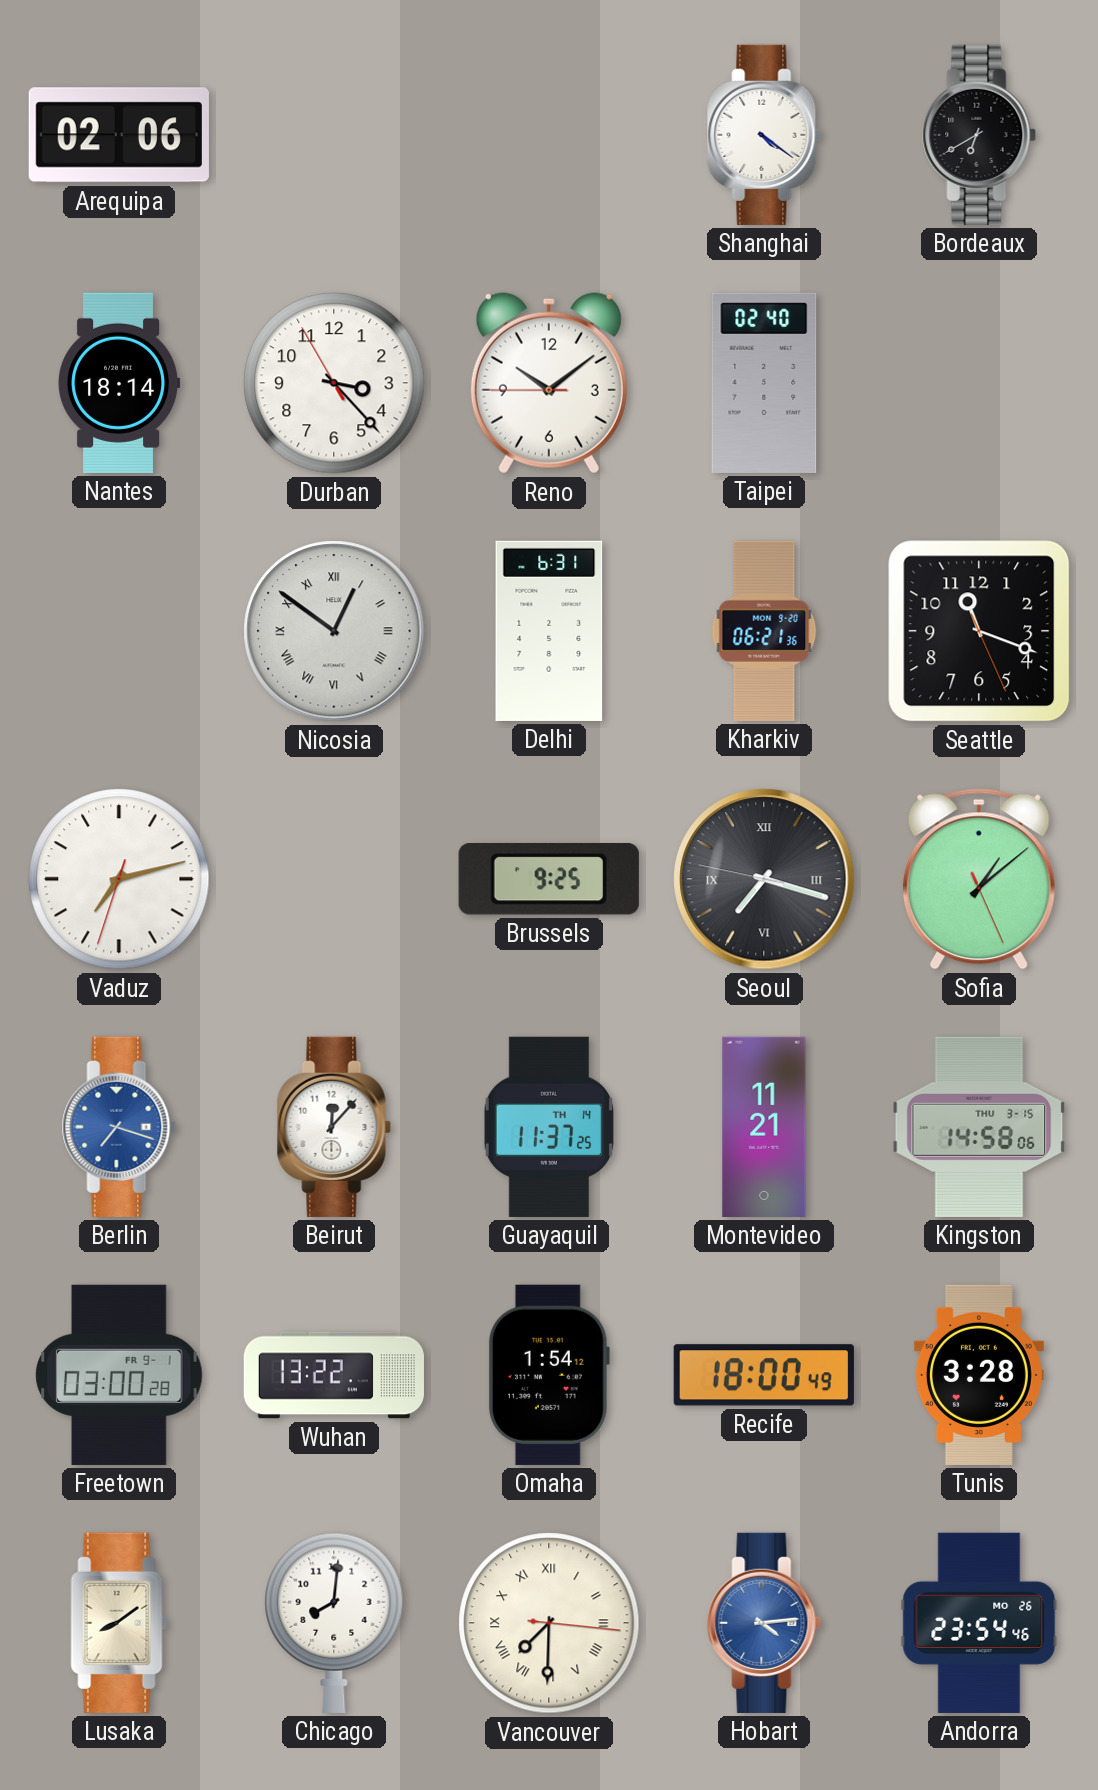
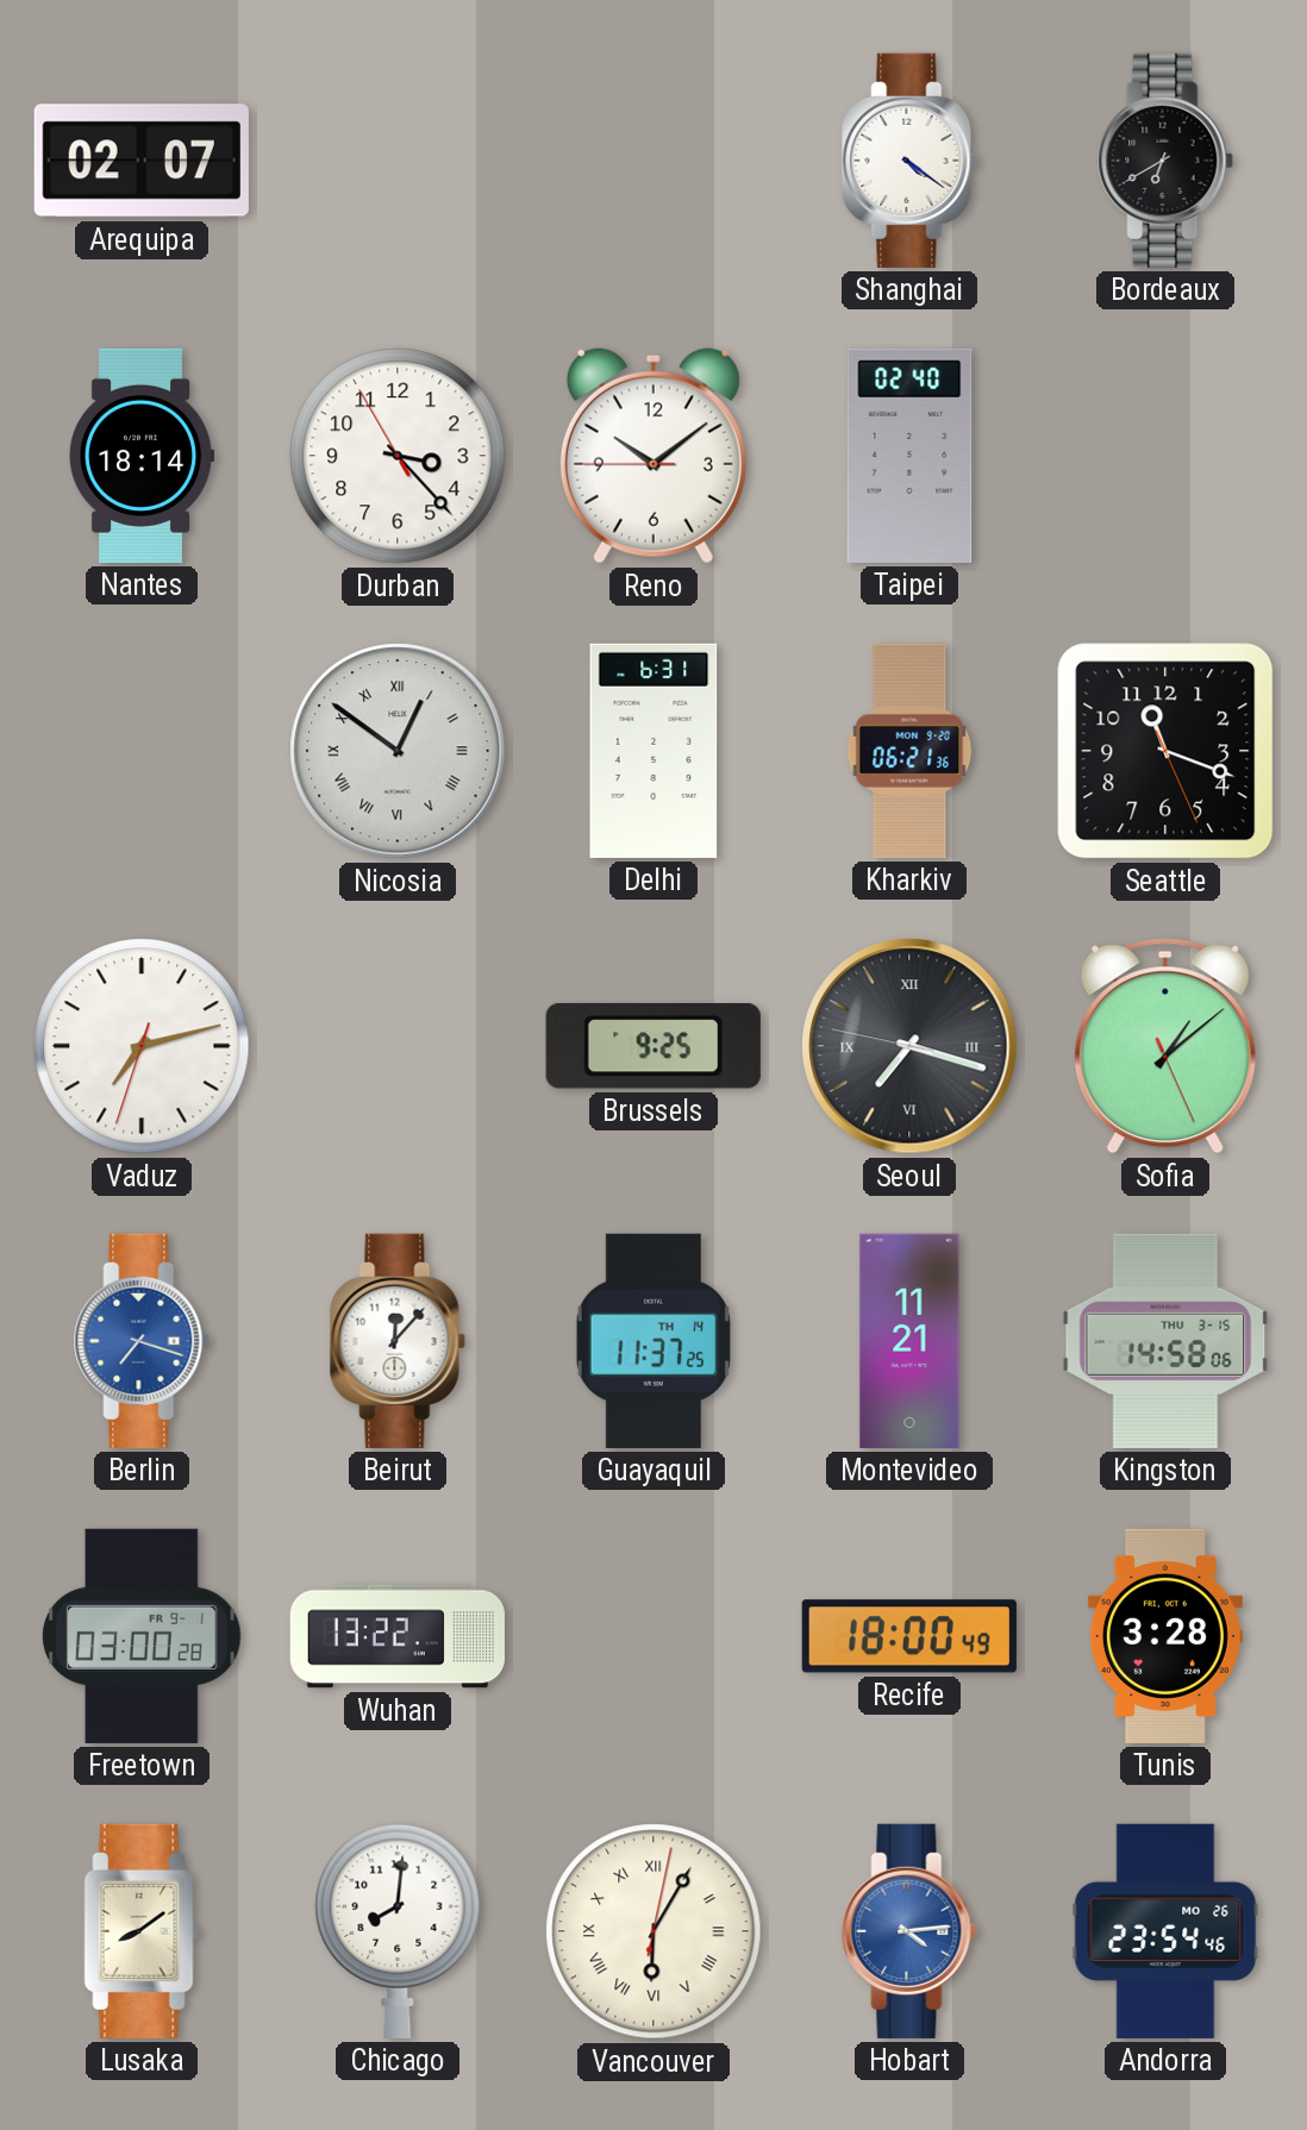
Arequipa: 02:06 -> 02:07
Omaha: 1:54 -> none
Vancouver: 7:30 -> 6:05
